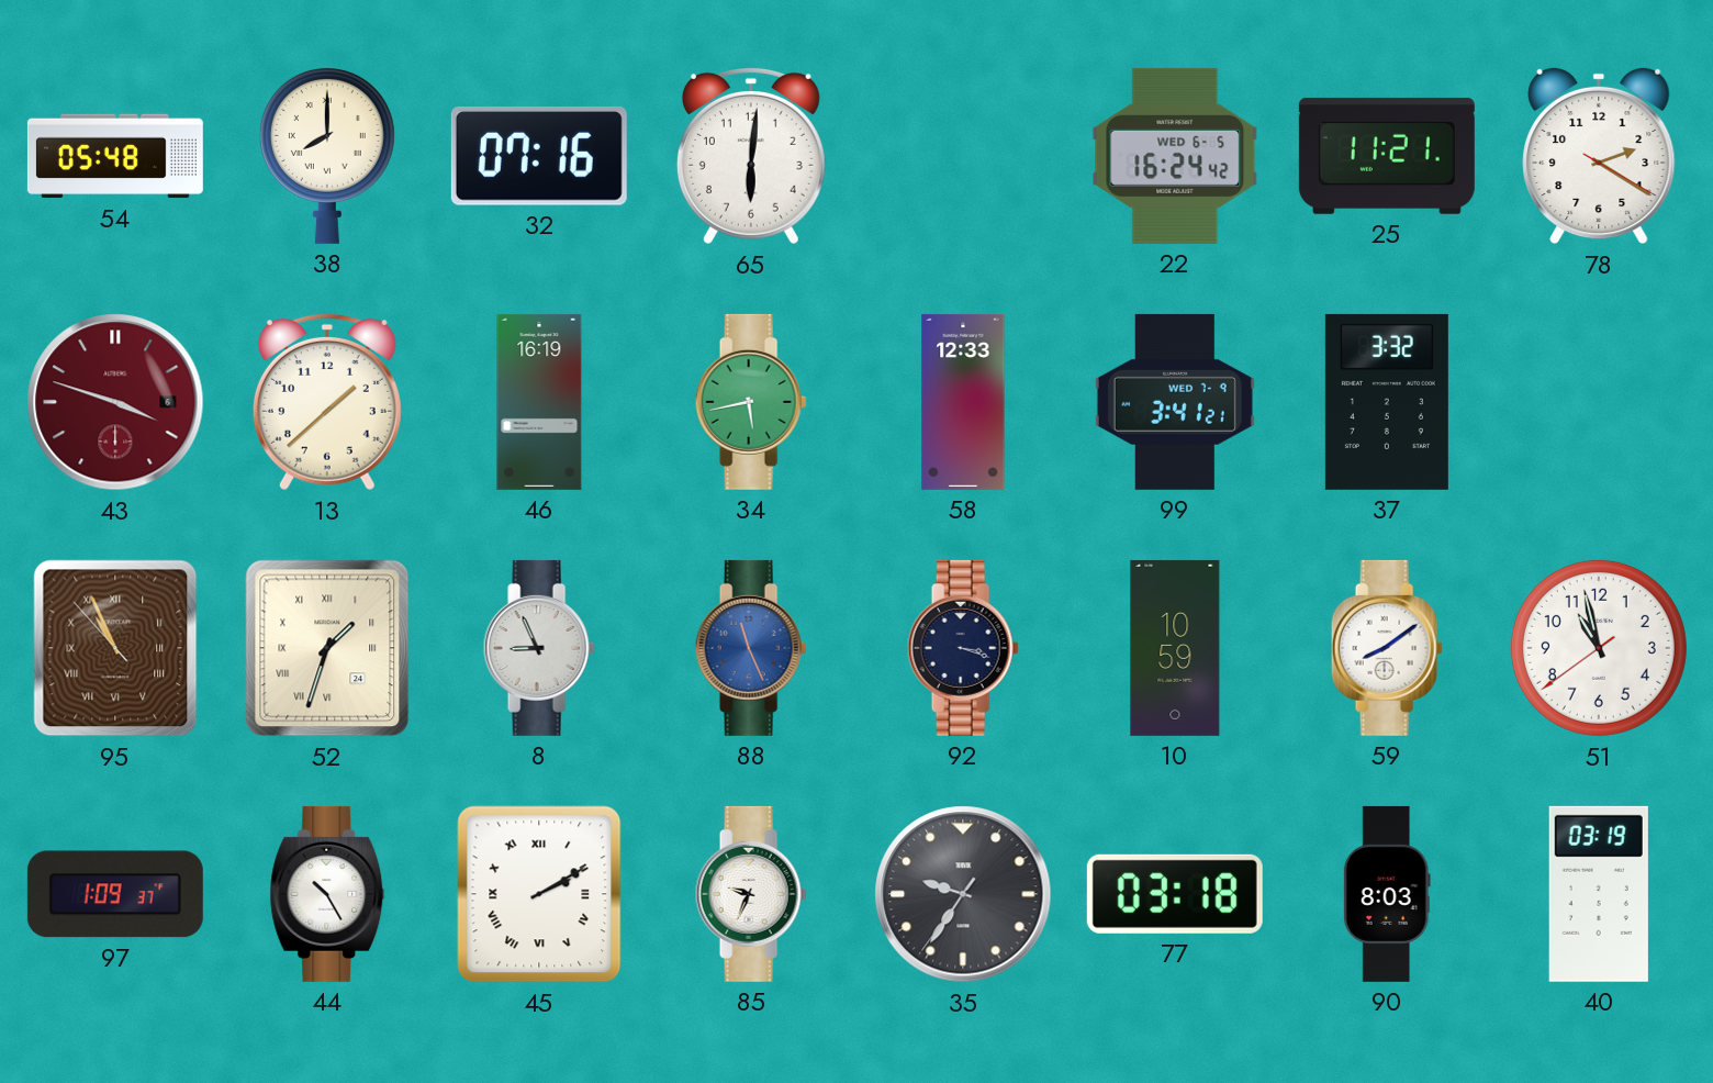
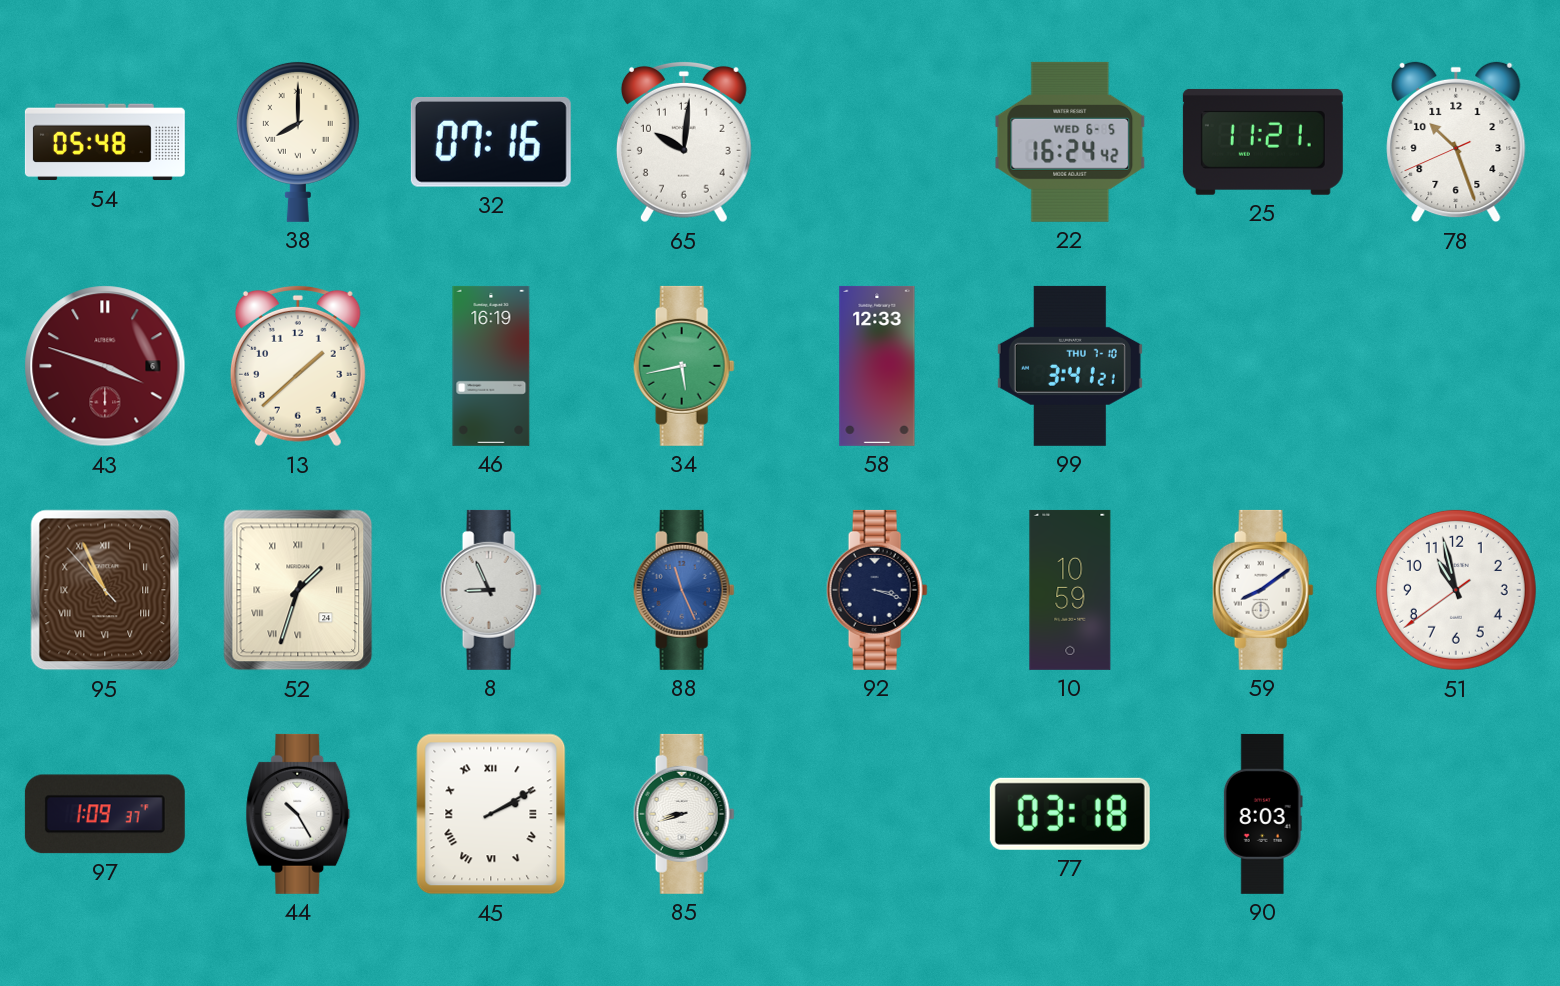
65: 6:01 -> 10:01
78: 2:20 -> 10:26
99 date: WED 7-9 -> THU 7-10
37: 3:32 -> none
85: 9:34 -> 8:42
35: 9:35 -> none
40: 03:19 -> none
